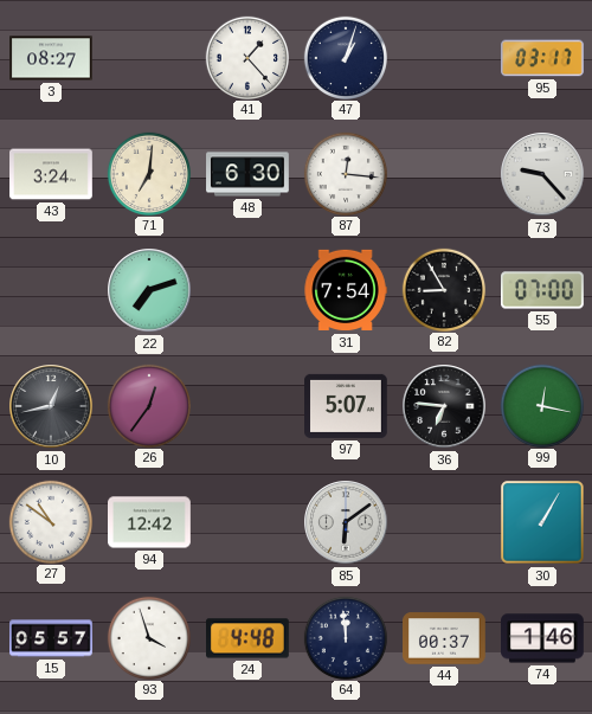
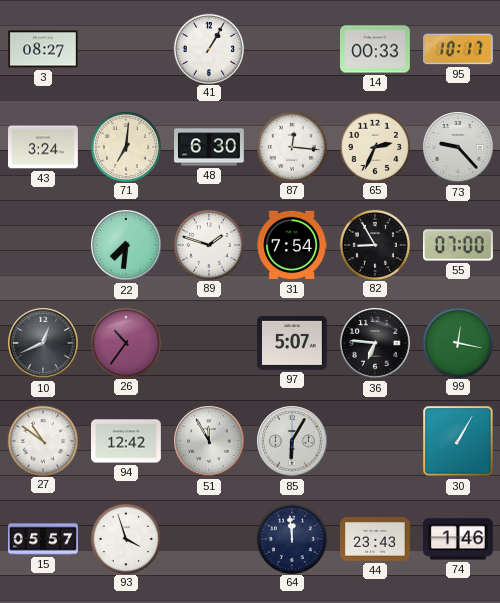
41: 1:23 -> 1:05
47: 1:03 -> none
14: none -> 00:33
95: 03:17 -> 10:17
65: none -> 2:34
22: 7:12 -> 7:31
89: none -> 1:48
10: 12:43 -> 12:41
26: 12:36 -> 10:36
51: none -> 11:55
85: 6:09 -> 6:05
24: 4:48 -> none
44: 00:37 -> 23:43
